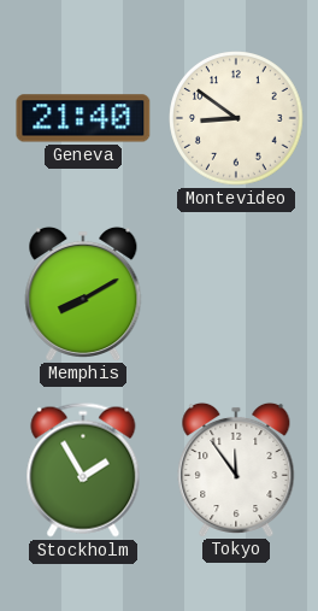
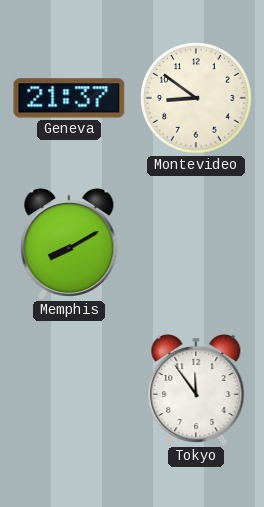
Geneva: 21:40 -> 21:37
Stockholm: 1:55 -> none
